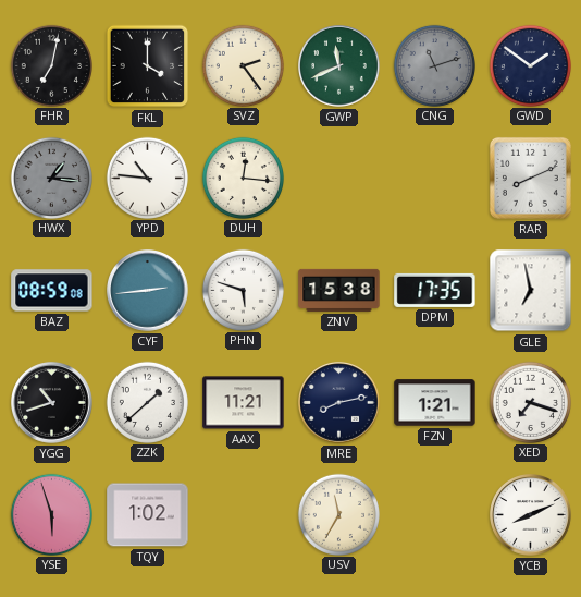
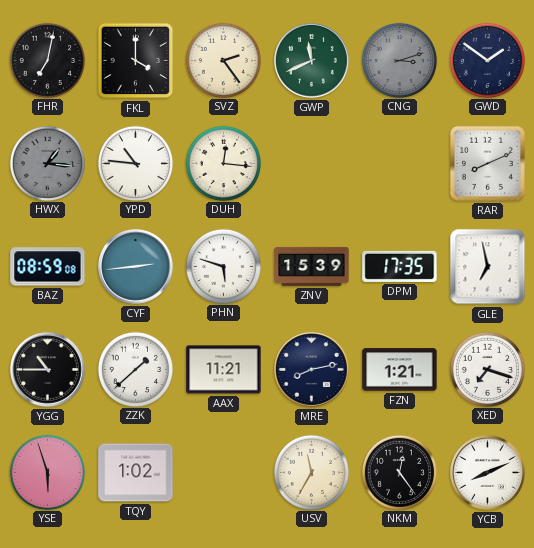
CNG: 11:12 -> 3:12
ZNV: 15:38 -> 15:39
YGG: 10:42 -> 10:45
NKM: none -> 12:24
